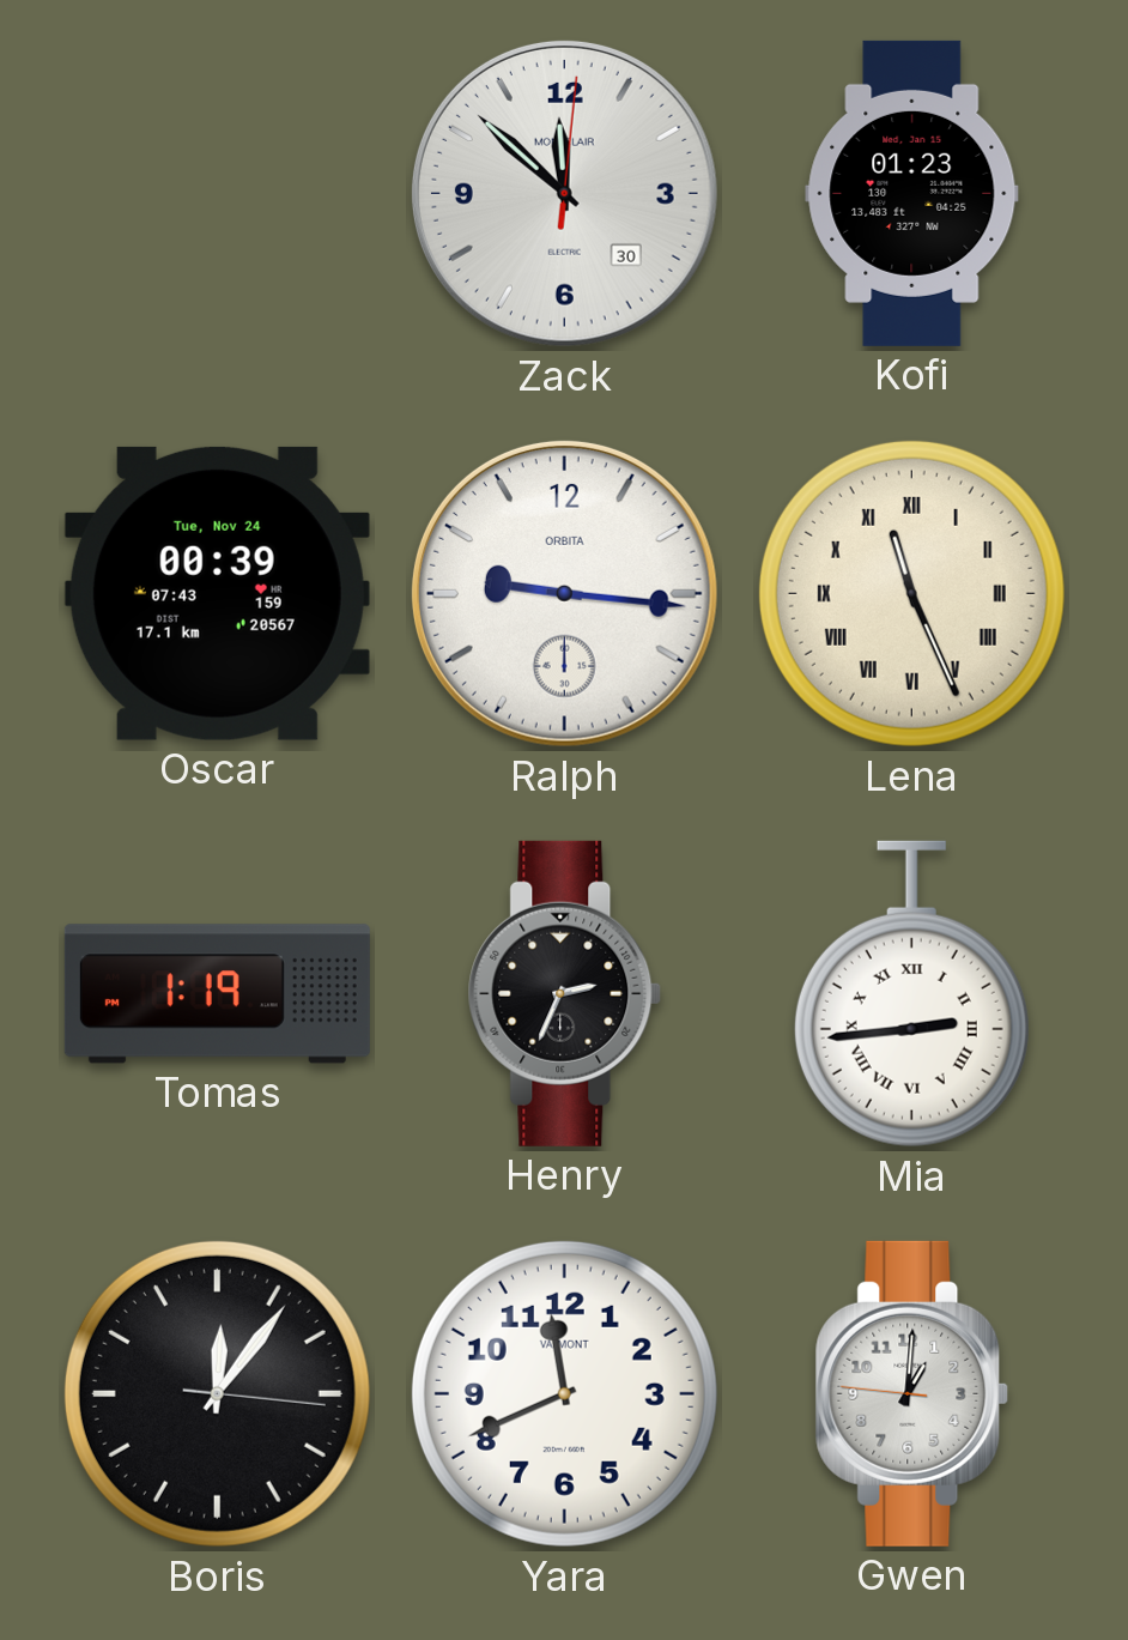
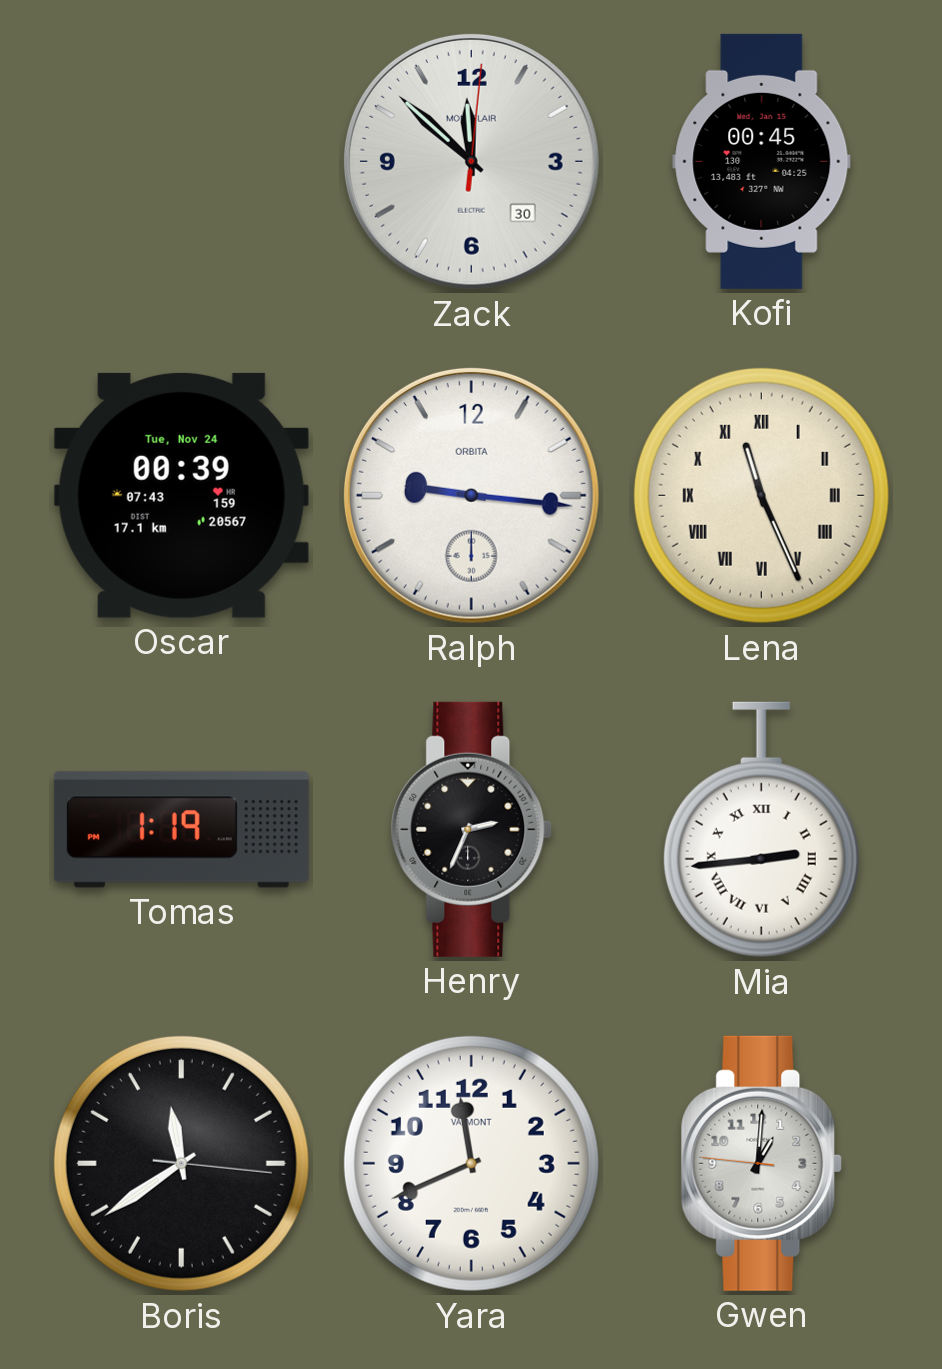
Kofi: 01:23 -> 00:45
Boris: 12:06 -> 11:39
